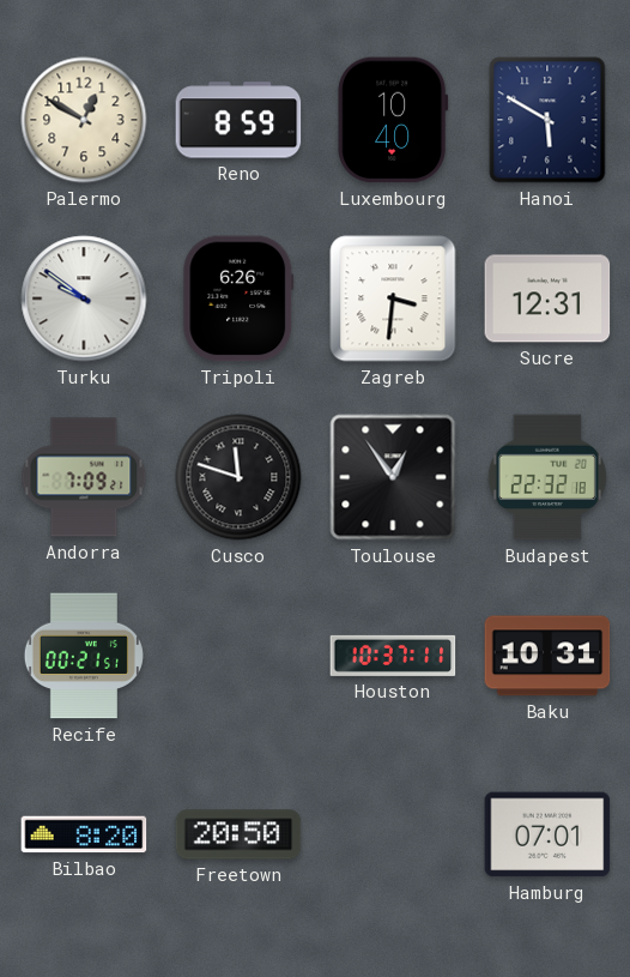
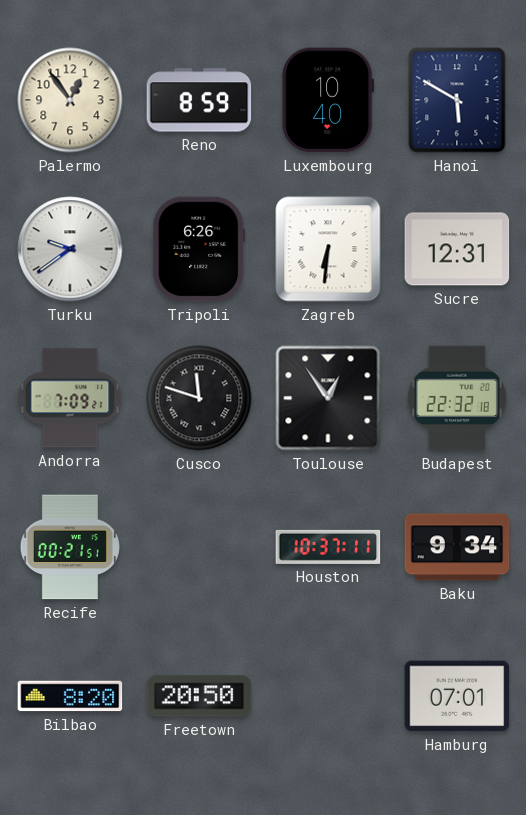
Palermo: 12:50 -> 12:54
Turku: 9:51 -> 9:39
Zagreb: 3:31 -> 6:31
Baku: 10:31 -> 9:34
